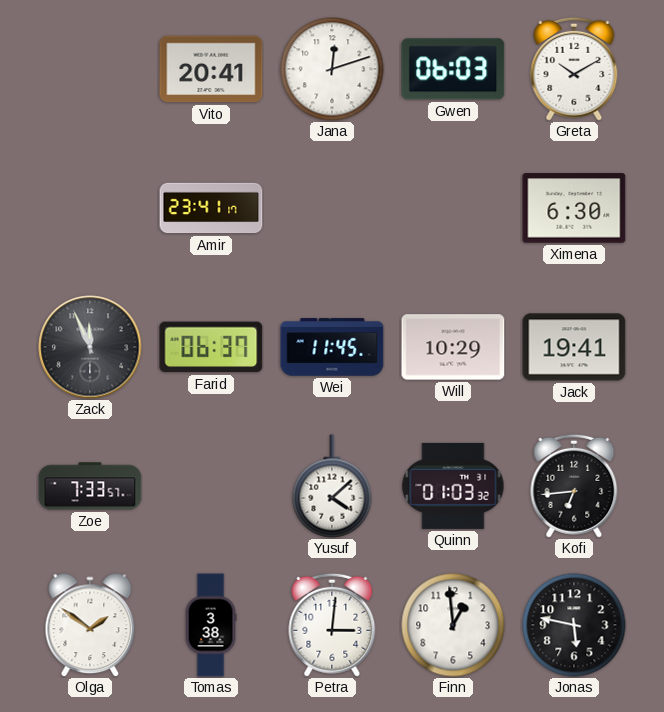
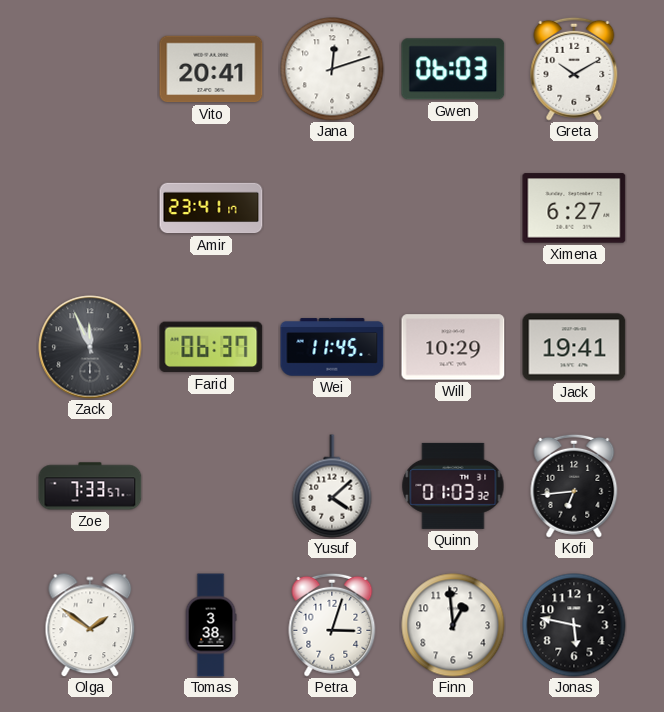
Ximena: 6:30 -> 6:27
Petra: 3:01 -> 3:03
